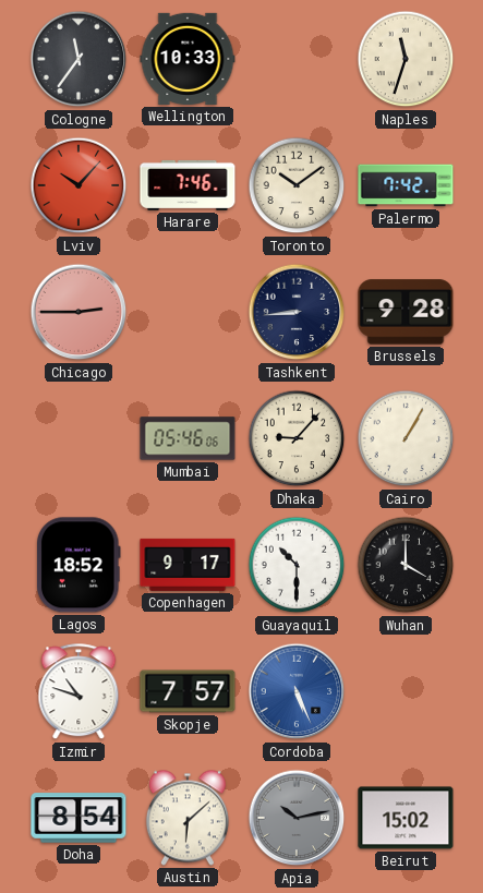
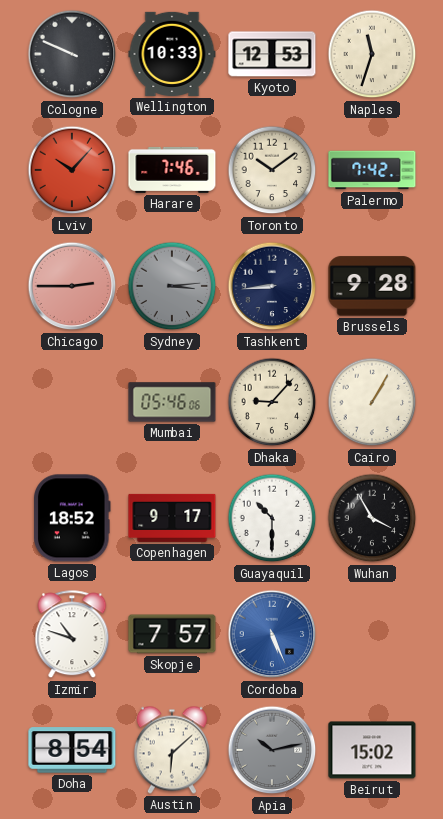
Cologne: 11:36 -> 9:49
Kyoto: none -> 12:53
Sydney: none -> 3:14
Wuhan: 4:00 -> 3:55
